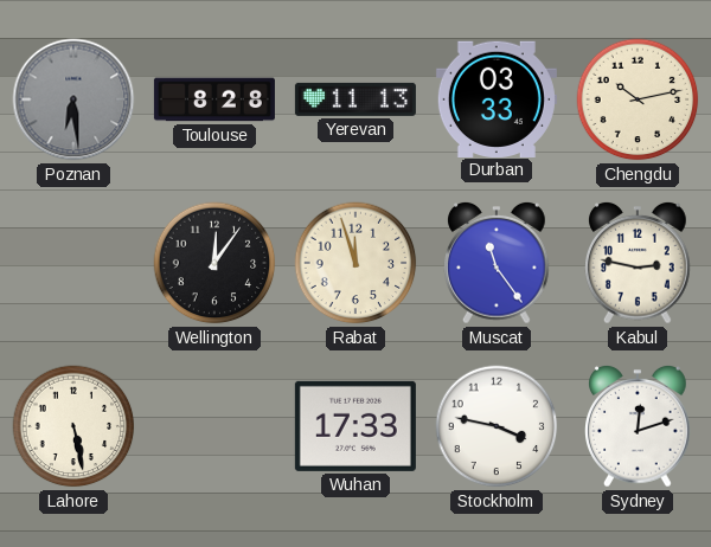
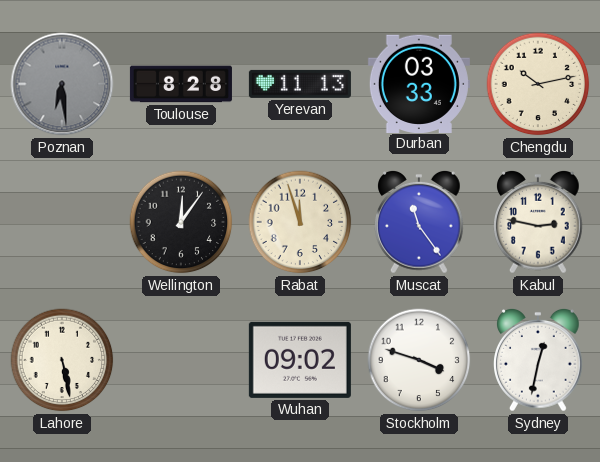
Wuhan: 17:33 -> 09:02
Stockholm: 3:47 -> 3:48
Sydney: 12:12 -> 12:32
